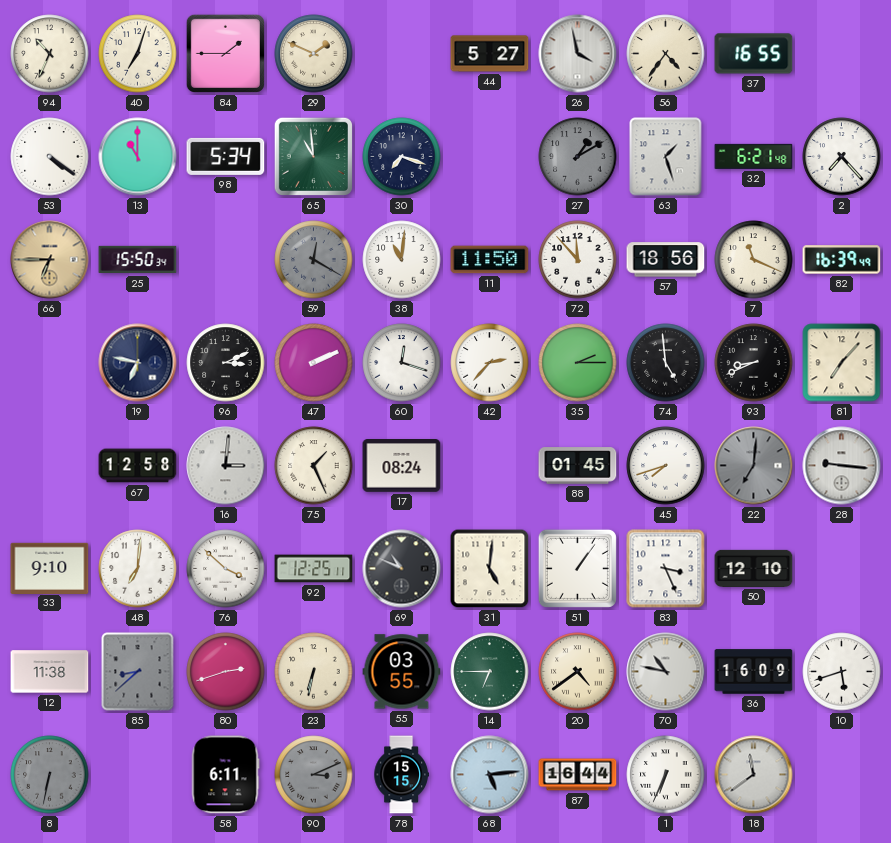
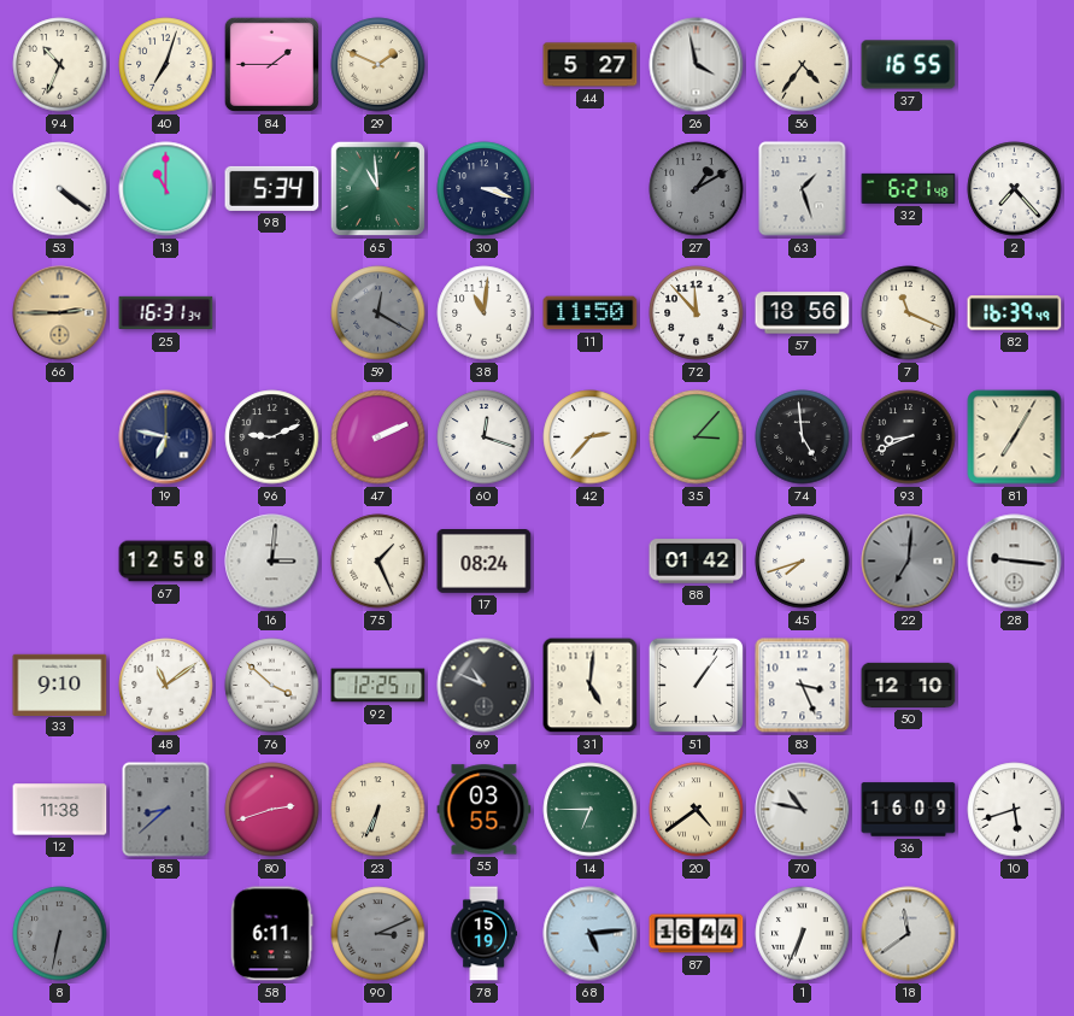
30: 7:18 -> 3:18
66: 6:45 -> 2:45
25: 15:50 -> 16:31
96: 3:11 -> 9:11
35: 2:15 -> 3:07
81: 7:07 -> 7:05
88: 01:45 -> 01:42
48: 7:01 -> 11:09
23: 6:32 -> 6:34
78: 15:15 -> 15:19
